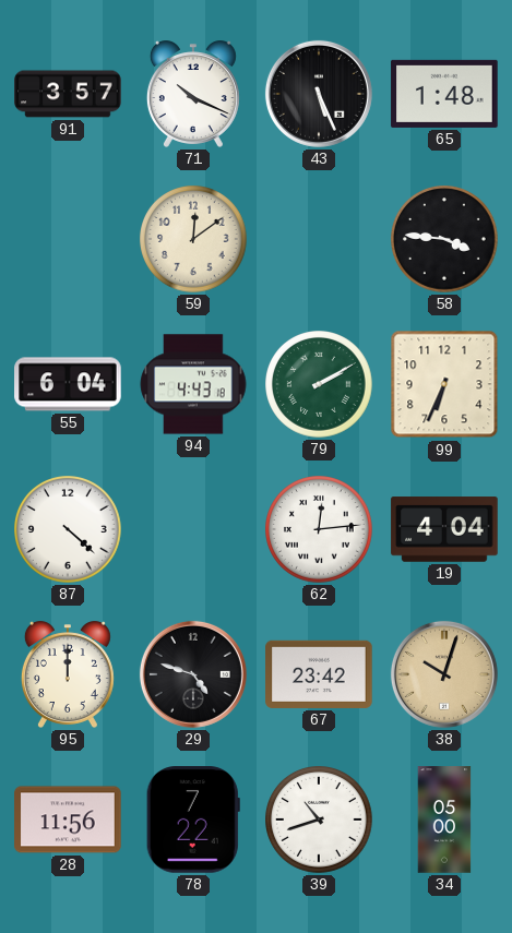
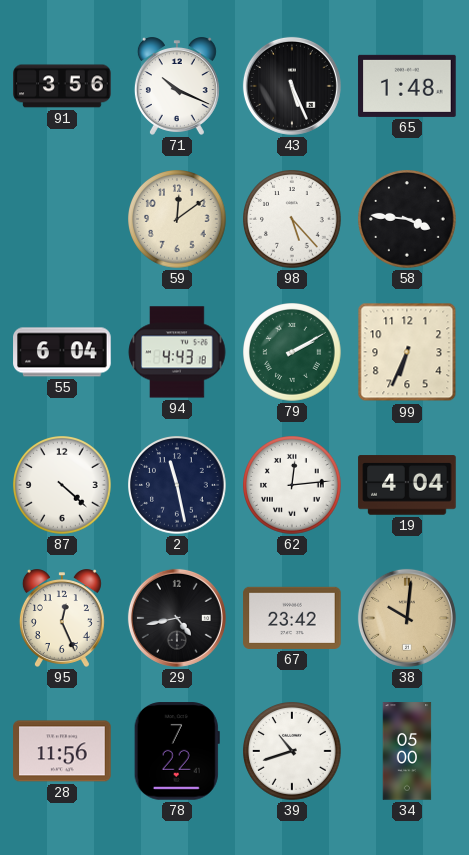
91: 3:57 -> 3:56
98: none -> 5:23
2: none -> 11:28
95: 12:00 -> 12:26
29: 4:48 -> 4:43
38: 10:03 -> 10:01
